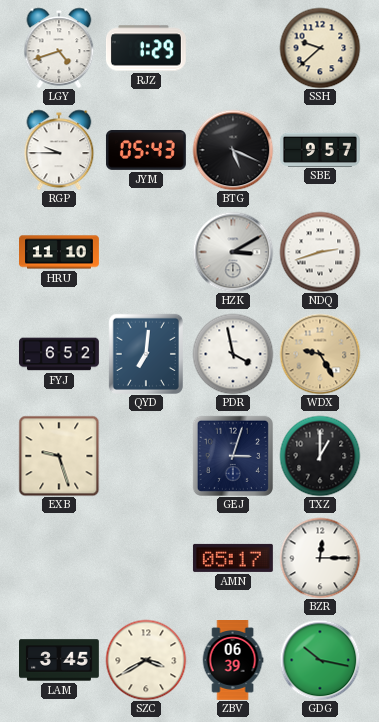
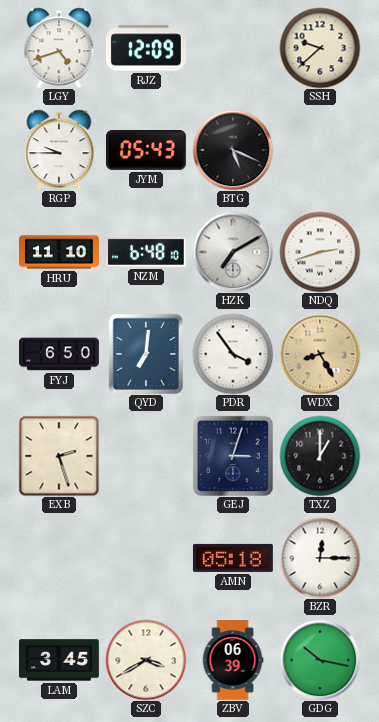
RJZ: 1:29 -> 12:09
SBE: 9:57 -> none
NZM: none -> 6:48
HZK: 3:10 -> 7:10
FYJ: 6:52 -> 6:50
PDR: 3:58 -> 3:54
WDX: 9:25 -> 8:25
EXB: 9:27 -> 2:27
AMN: 05:17 -> 05:18
